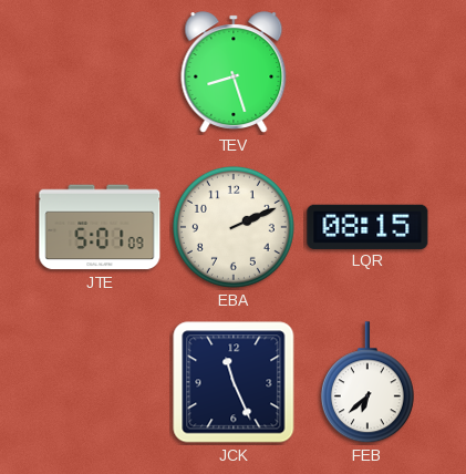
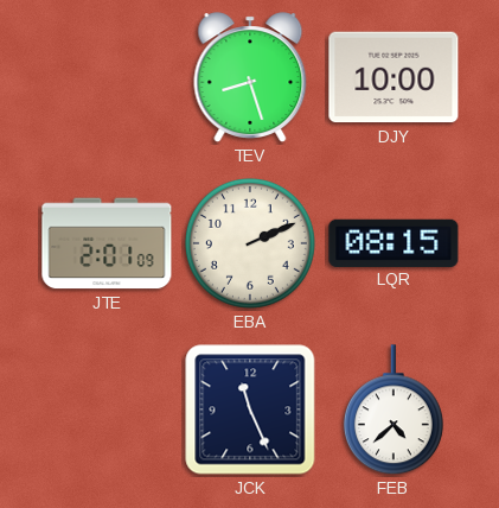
DJY: none -> 10:00
JTE: 5:01 -> 2:01
FEB: 6:38 -> 4:38
